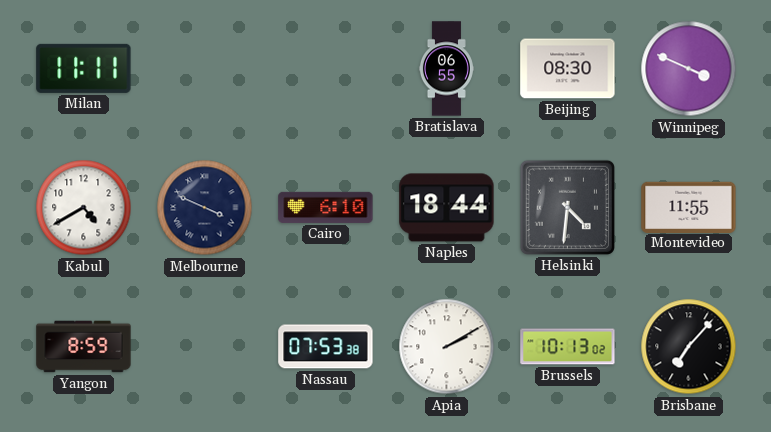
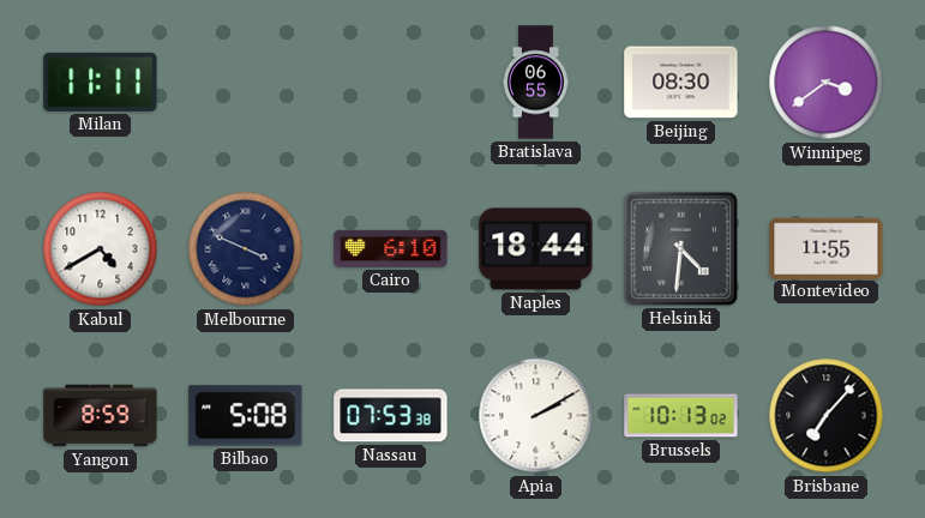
Winnipeg: 3:49 -> 3:39
Bilbao: none -> 5:08
